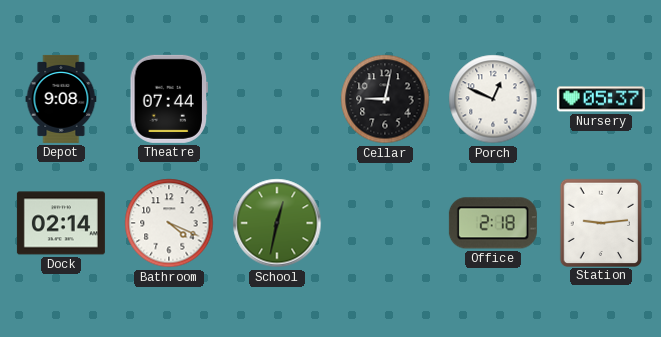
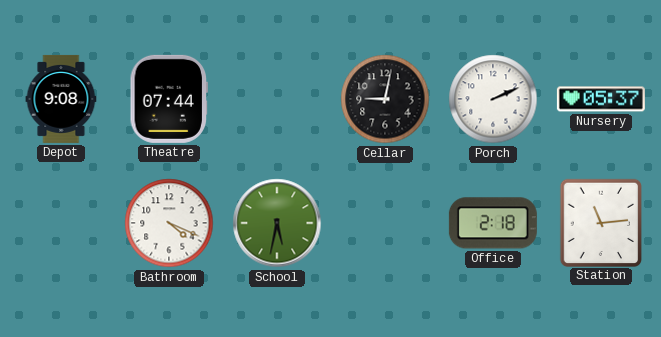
Porch: 12:49 -> 2:11
Dock: 02:14 -> none
School: 12:32 -> 5:32
Station: 9:14 -> 11:14
